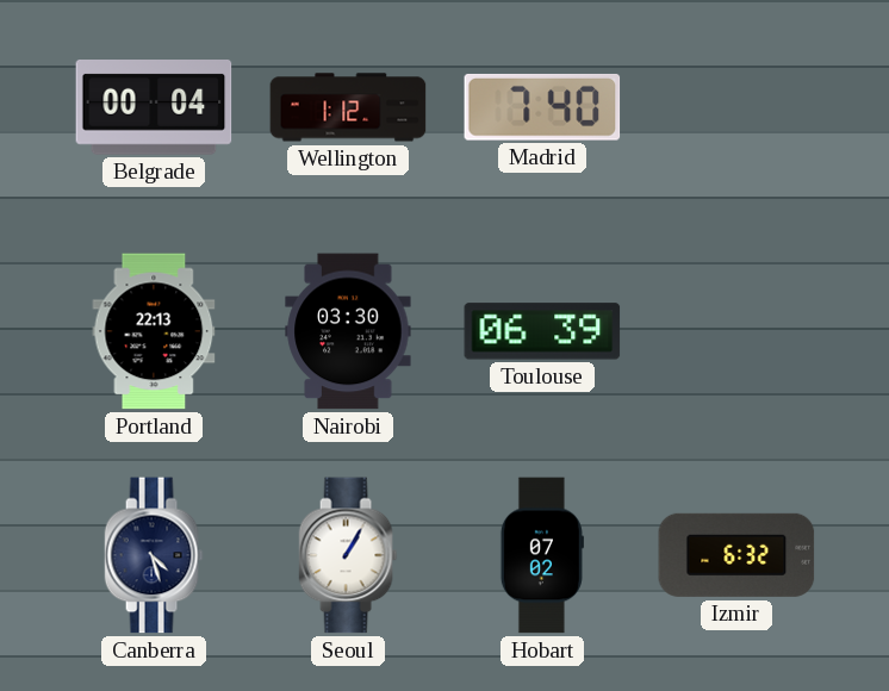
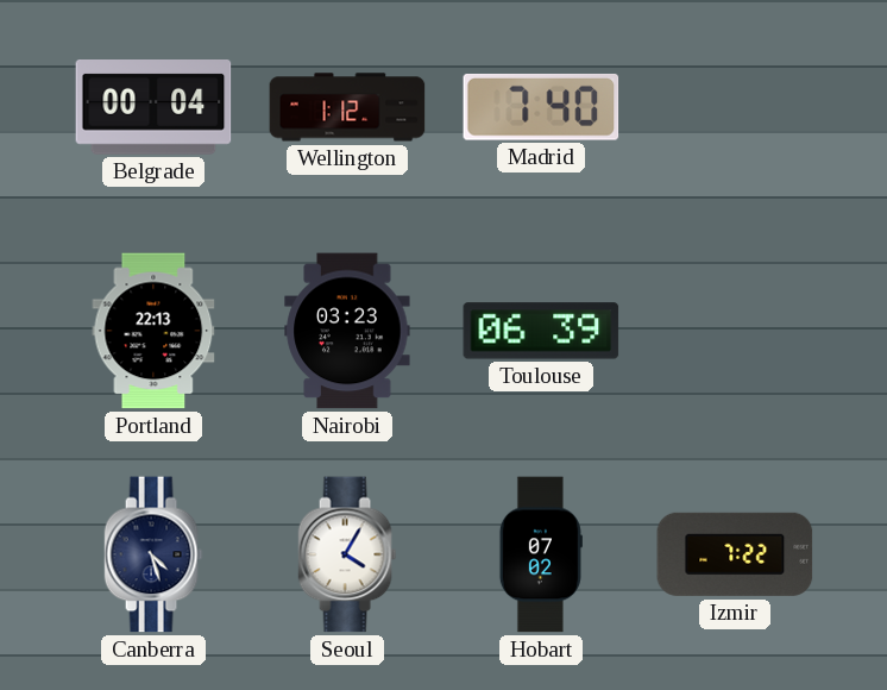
Nairobi: 03:30 -> 03:23
Seoul: 1:05 -> 4:05
Izmir: 6:32 -> 7:22
